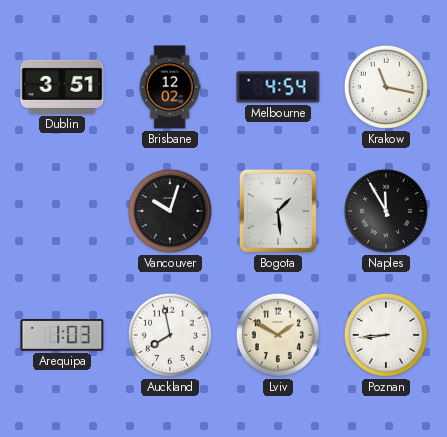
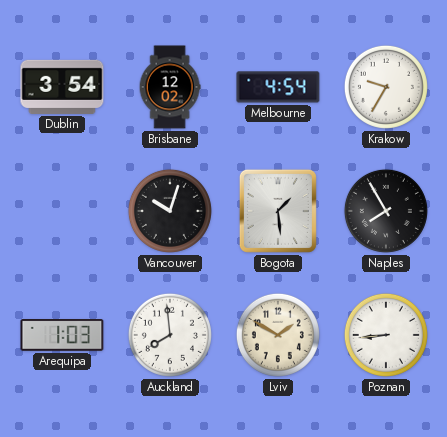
Dublin: 3:51 -> 3:54
Krakow: 11:17 -> 9:35
Naples: 11:55 -> 7:55
Auckland: 7:58 -> 7:59
